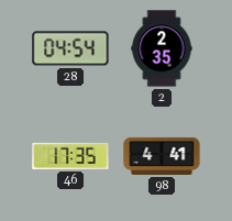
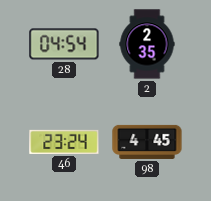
46: 17:35 -> 23:24
98: 4:41 -> 4:45
